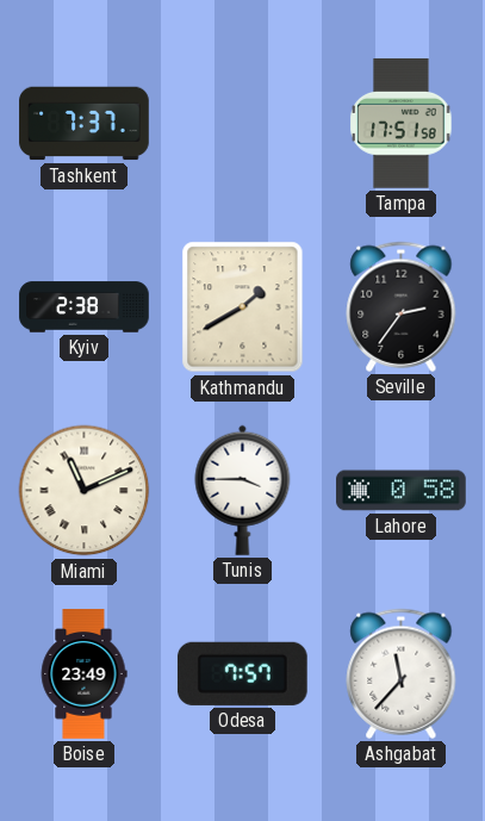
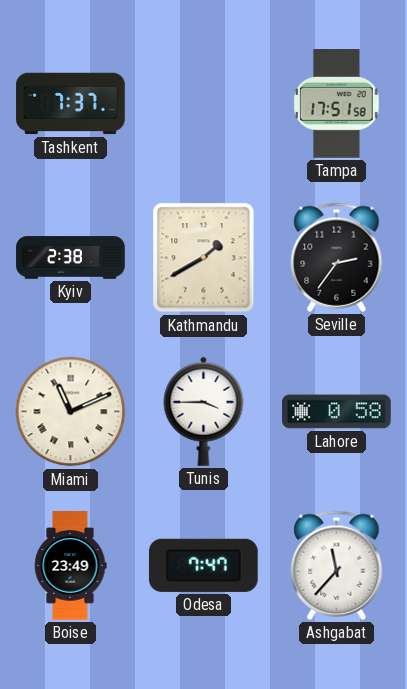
Odesa: 7:57 -> 7:47
